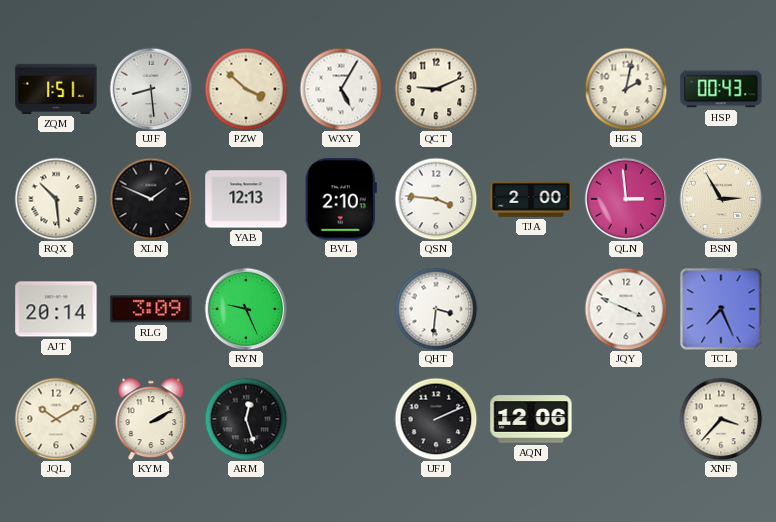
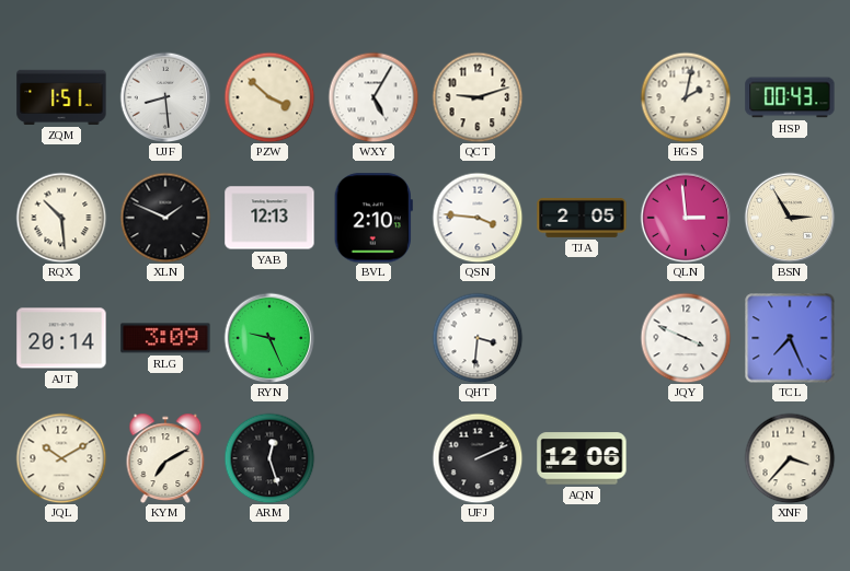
QCT: 9:11 -> 9:12
TJA: 2:00 -> 2:05
KYM: 2:10 -> 7:10
